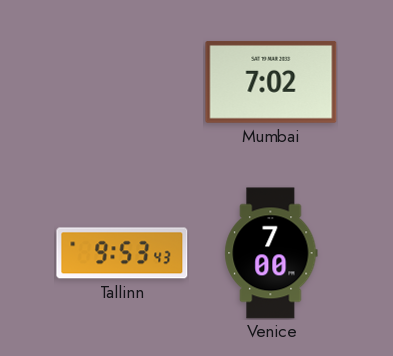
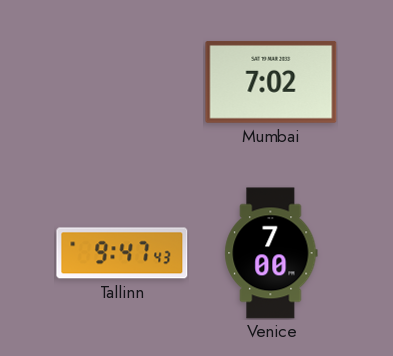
Tallinn: 9:53 -> 9:47
